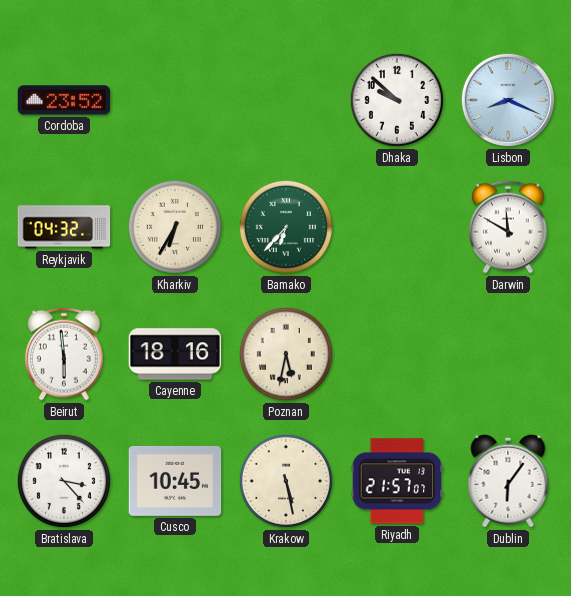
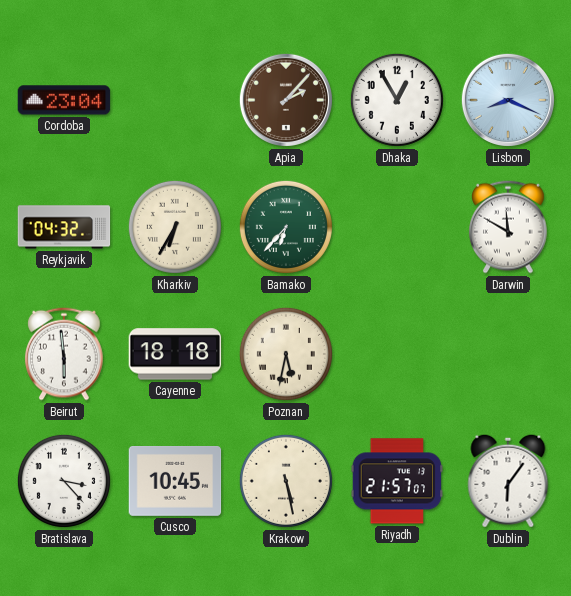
Cordoba: 23:52 -> 23:04
Apia: none -> 2:07
Dhaka: 9:52 -> 12:55
Cayenne: 18:16 -> 18:18
